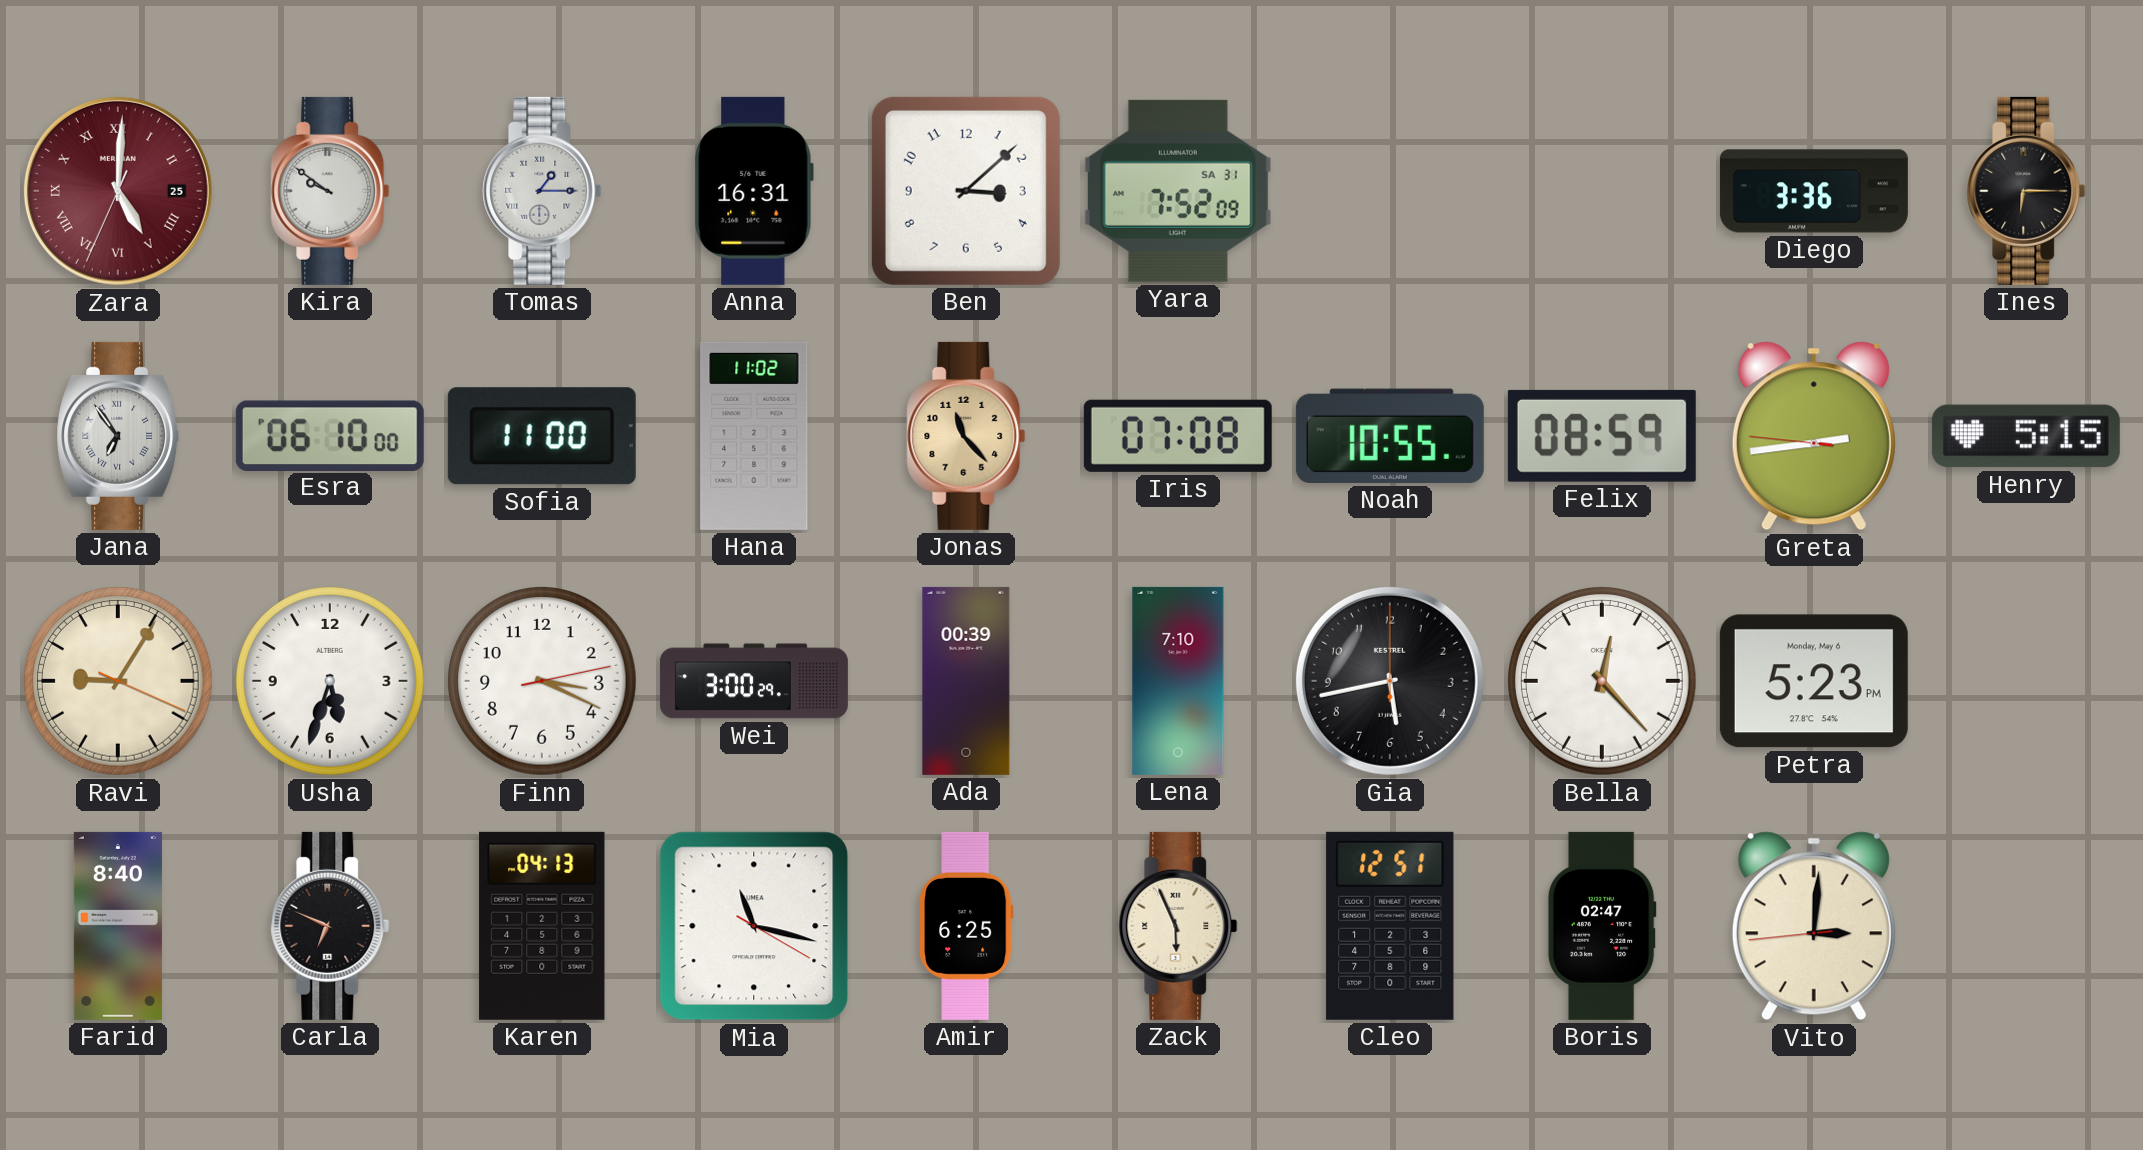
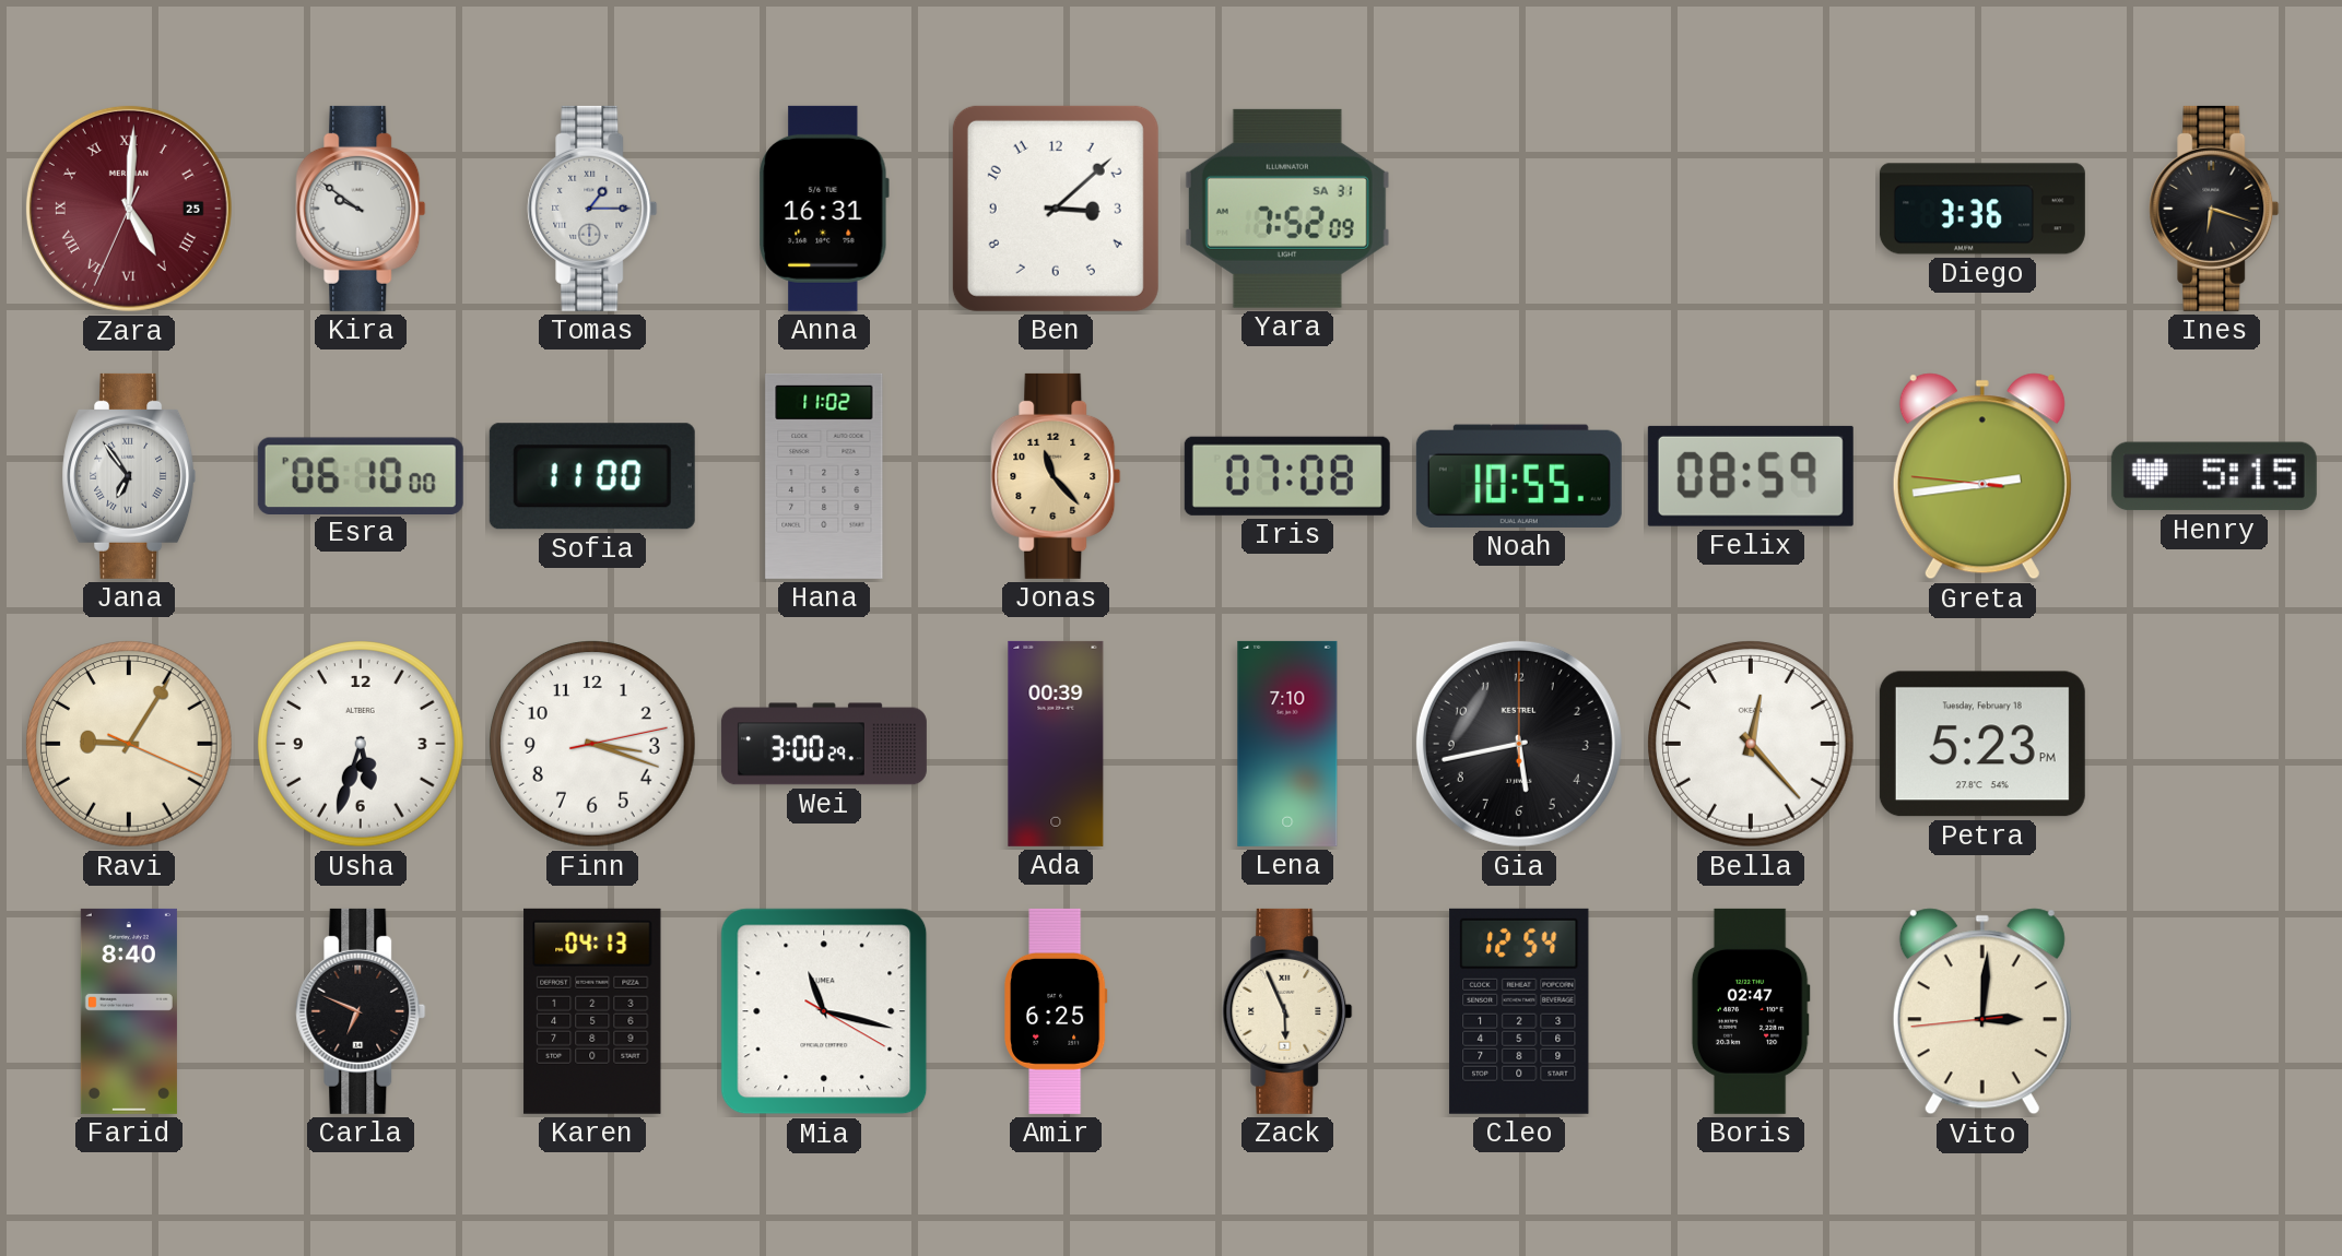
Ines: 6:15 -> 6:18
Finn: 3:19 -> 3:18
Petra date: Monday, May 6 -> Tuesday, February 18
Cleo: 12:51 -> 12:54
